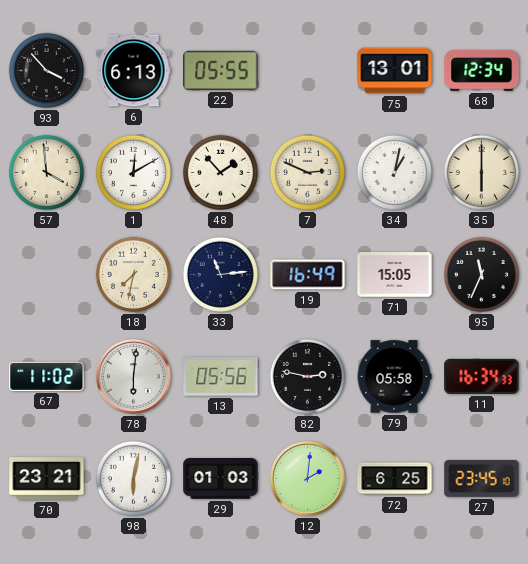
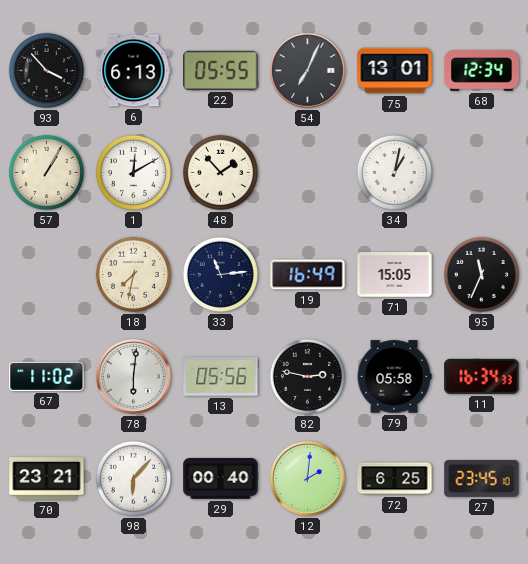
54: none -> 7:04
57: 3:59 -> 1:05
7: 2:49 -> none
35: 6:00 -> none
98: 6:02 -> 6:07
29: 01:03 -> 00:40
